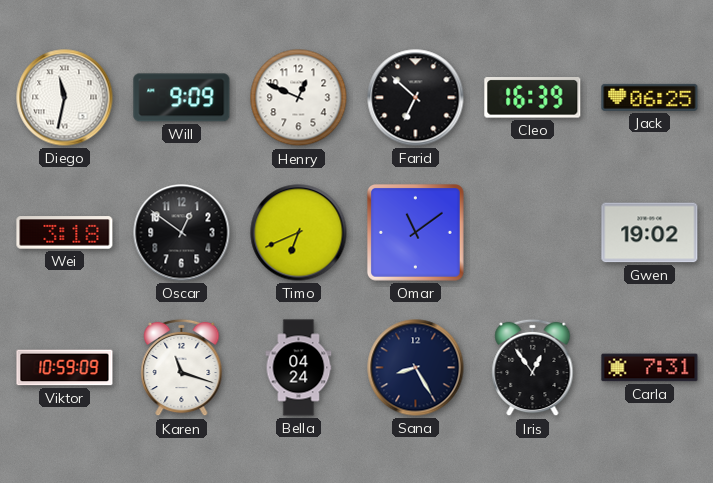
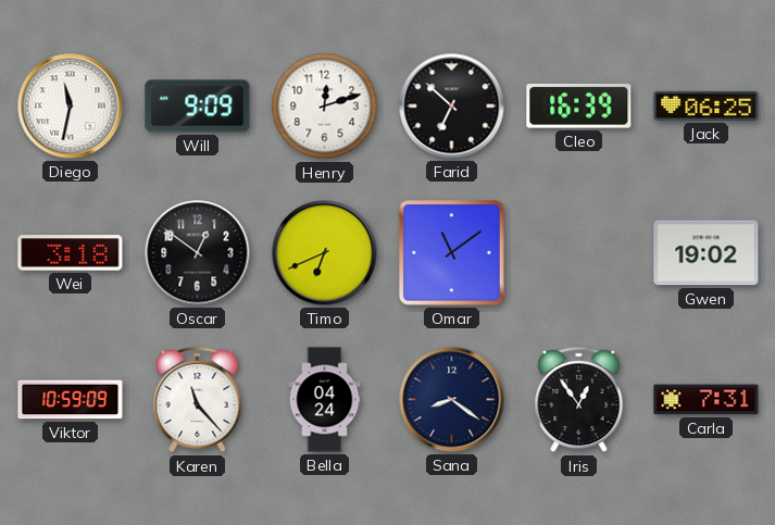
Henry: 12:49 -> 12:12
Karen: 11:18 -> 11:23
Sana: 8:25 -> 8:21
